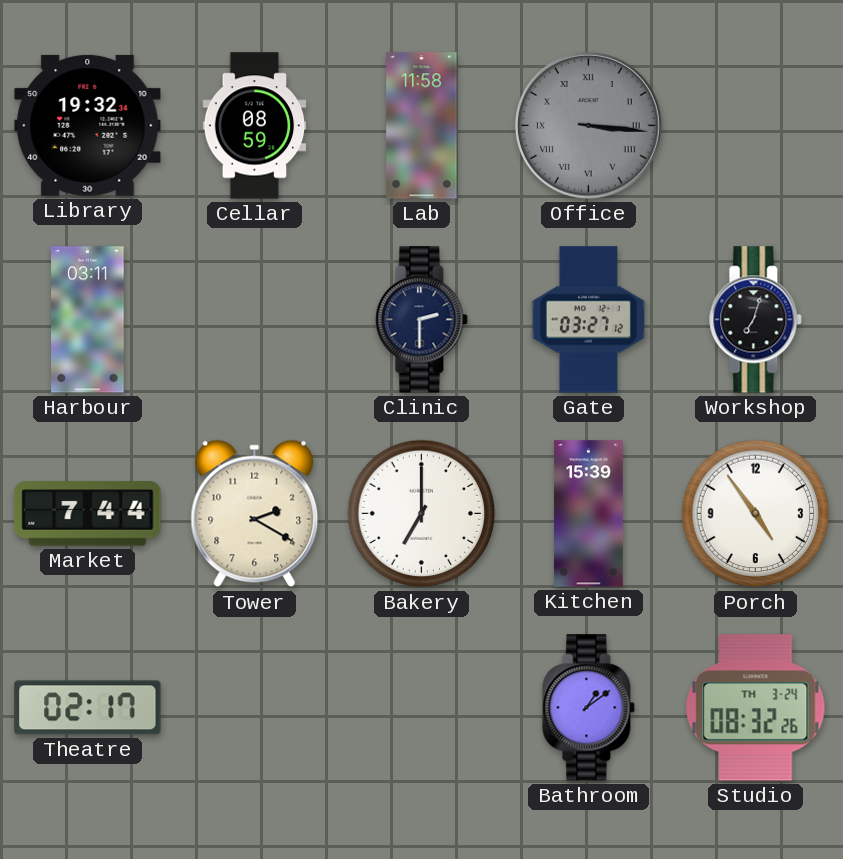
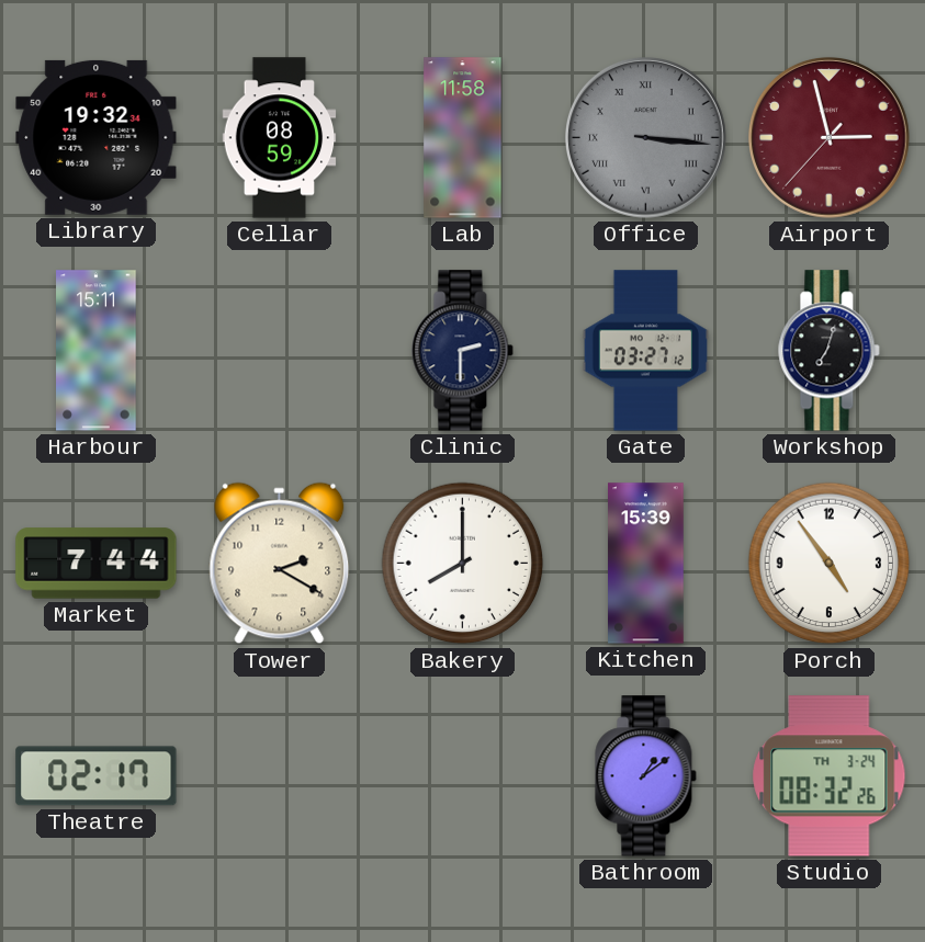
Airport: none -> 2:57
Harbour: 03:11 -> 15:11
Bakery: 7:00 -> 8:00
